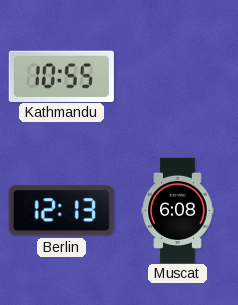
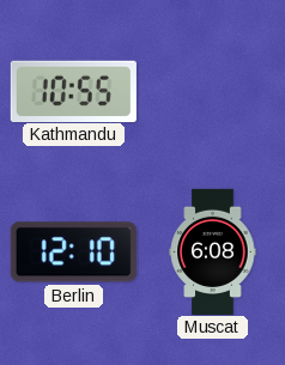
Berlin: 12:13 -> 12:10
